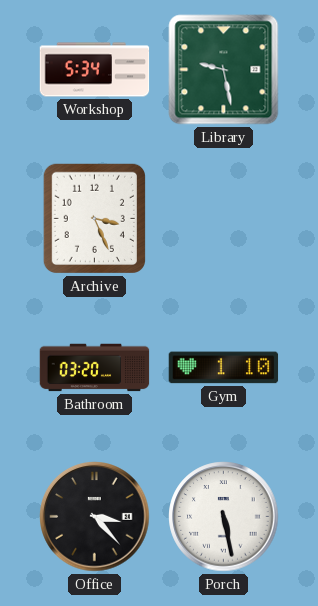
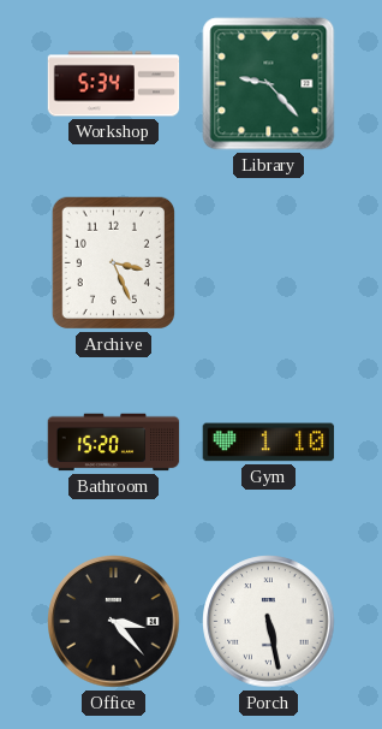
Library: 9:28 -> 9:23
Bathroom: 03:20 -> 15:20
